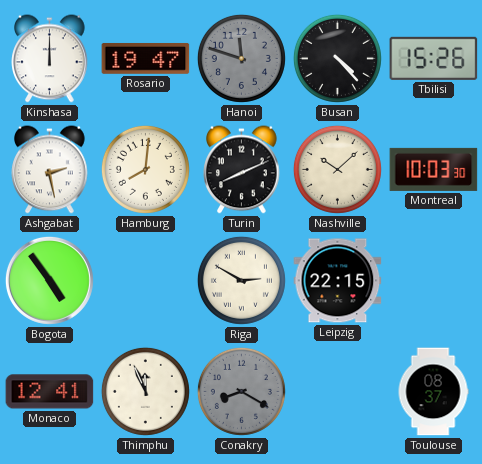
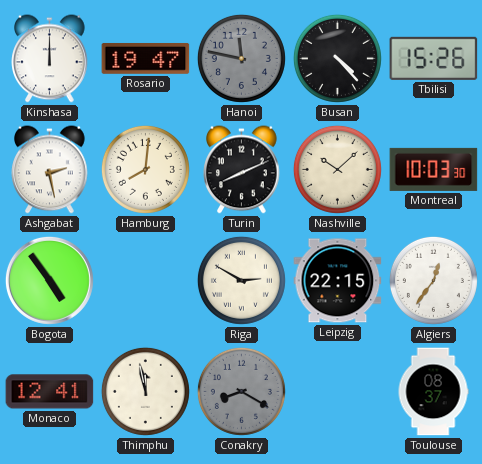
Hanoi: 11:48 -> 11:47
Algiers: none -> 12:36
Thimphu: 11:56 -> 11:58
